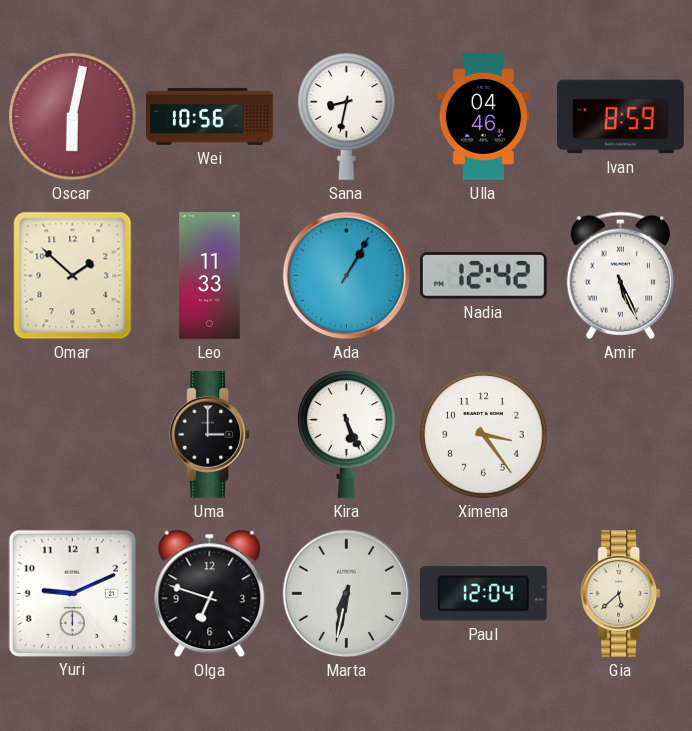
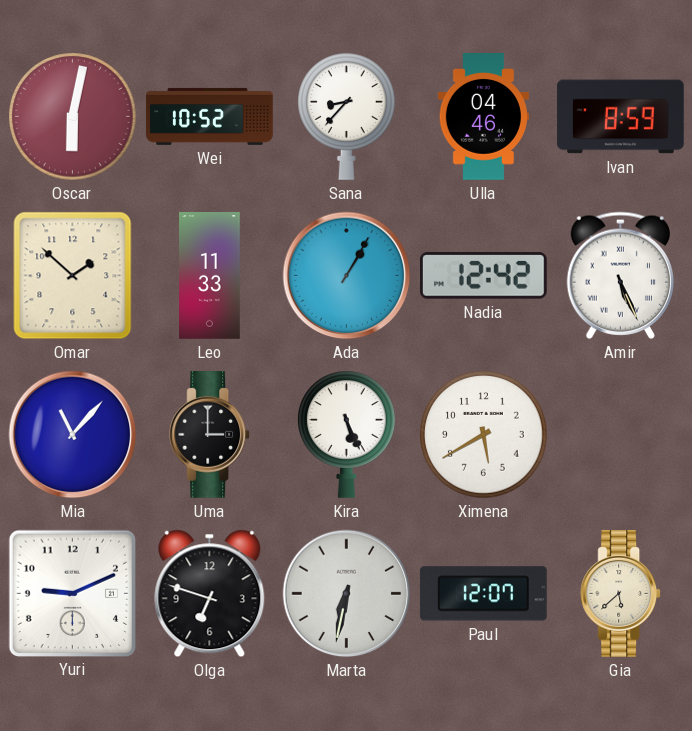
Wei: 10:56 -> 10:52
Sana: 8:32 -> 8:37
Mia: none -> 11:07
Ximena: 3:24 -> 5:40
Paul: 12:04 -> 12:07
